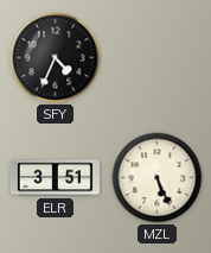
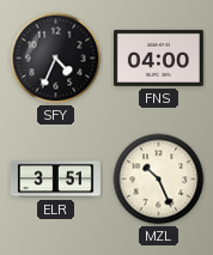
FNS: none -> 04:00
MZL: 5:26 -> 10:26
